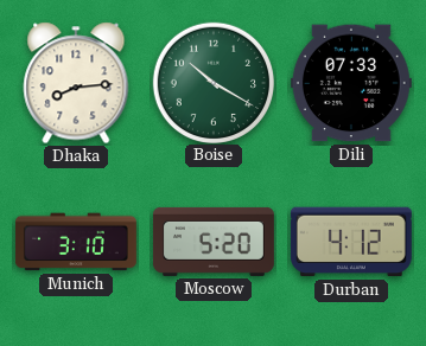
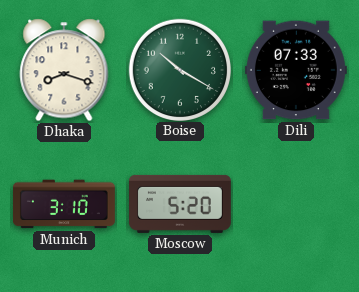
Dhaka: 8:14 -> 8:18
Durban: 4:12 -> none
